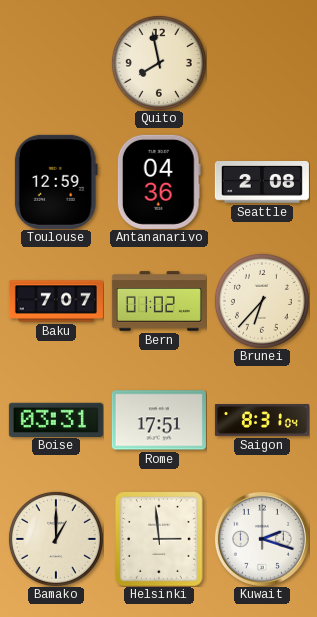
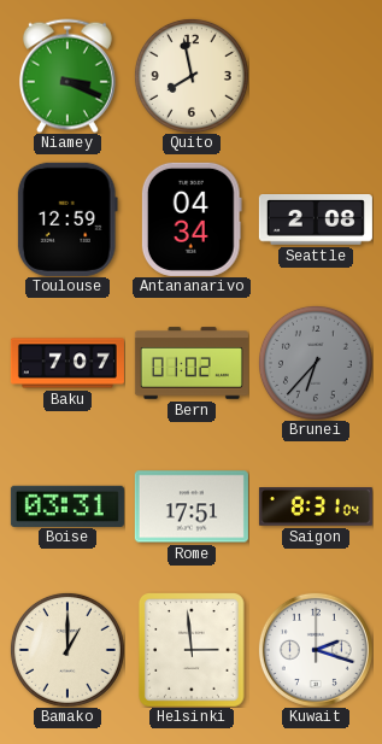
Niamey: none -> 3:19
Antananarivo: 04:36 -> 04:34
Brunei dial: cream -> grey
